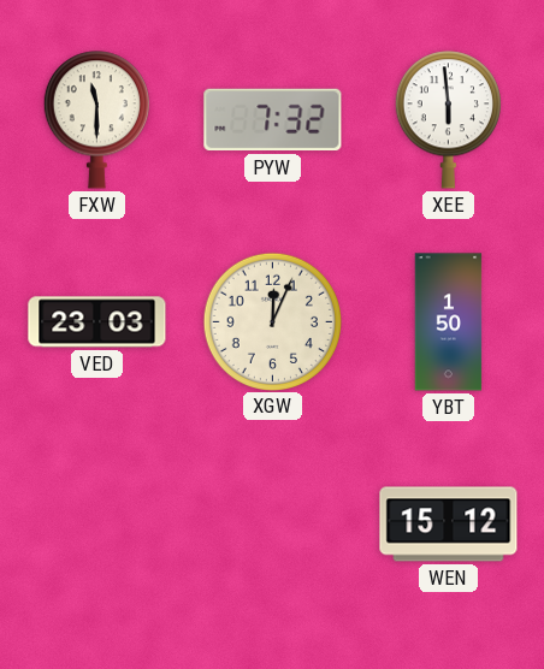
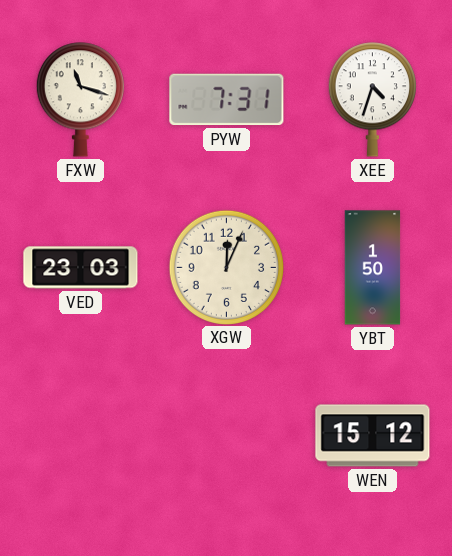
FXW: 11:30 -> 11:18
PYW: 7:32 -> 7:31
XEE: 5:59 -> 4:33
